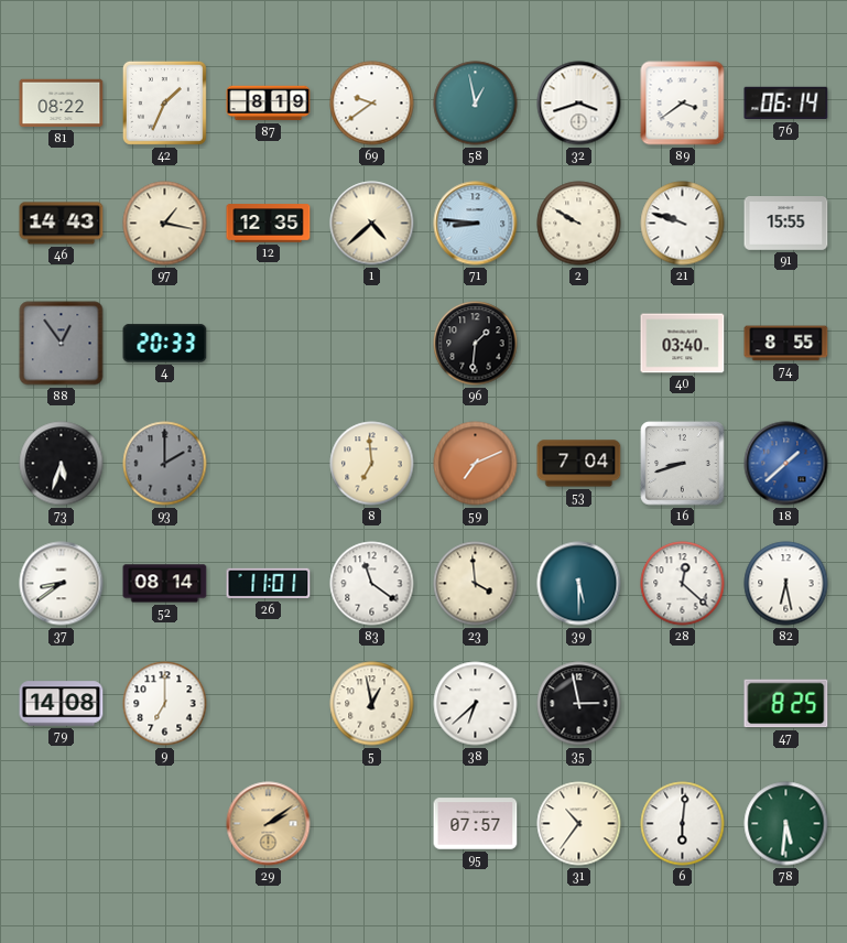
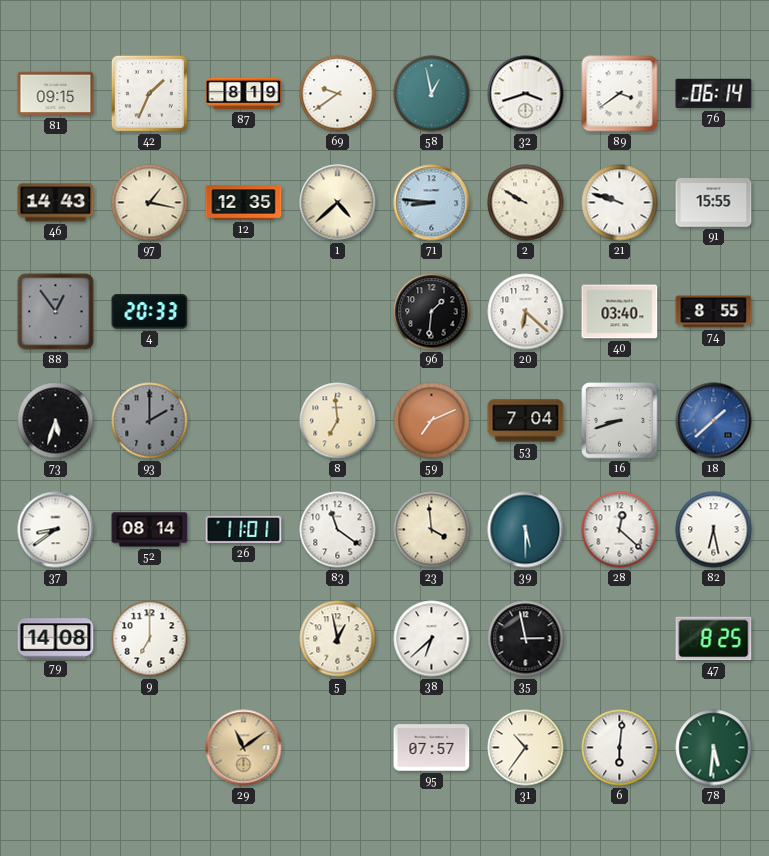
81: 08:22 -> 09:15
20: none -> 6:22
29: 2:09 -> 11:09
